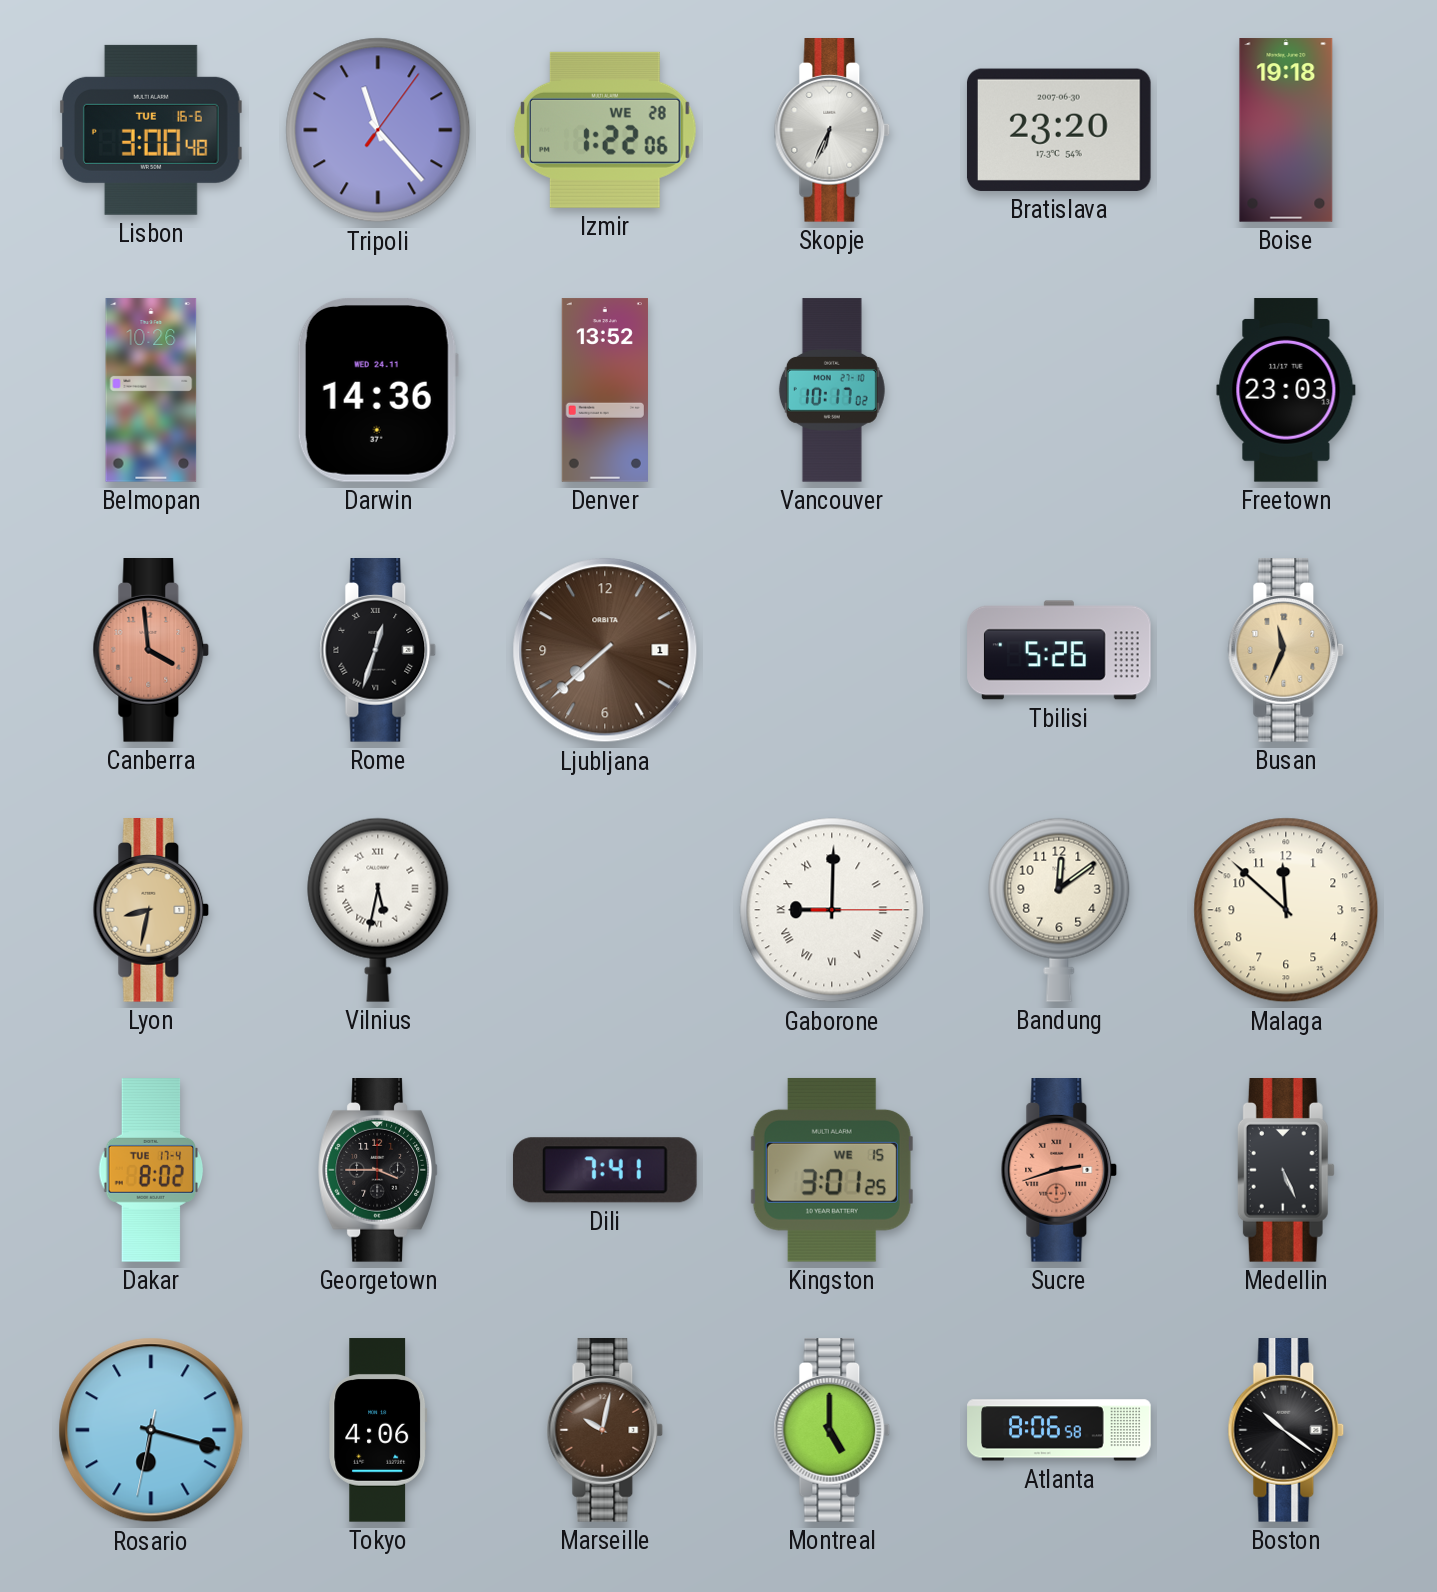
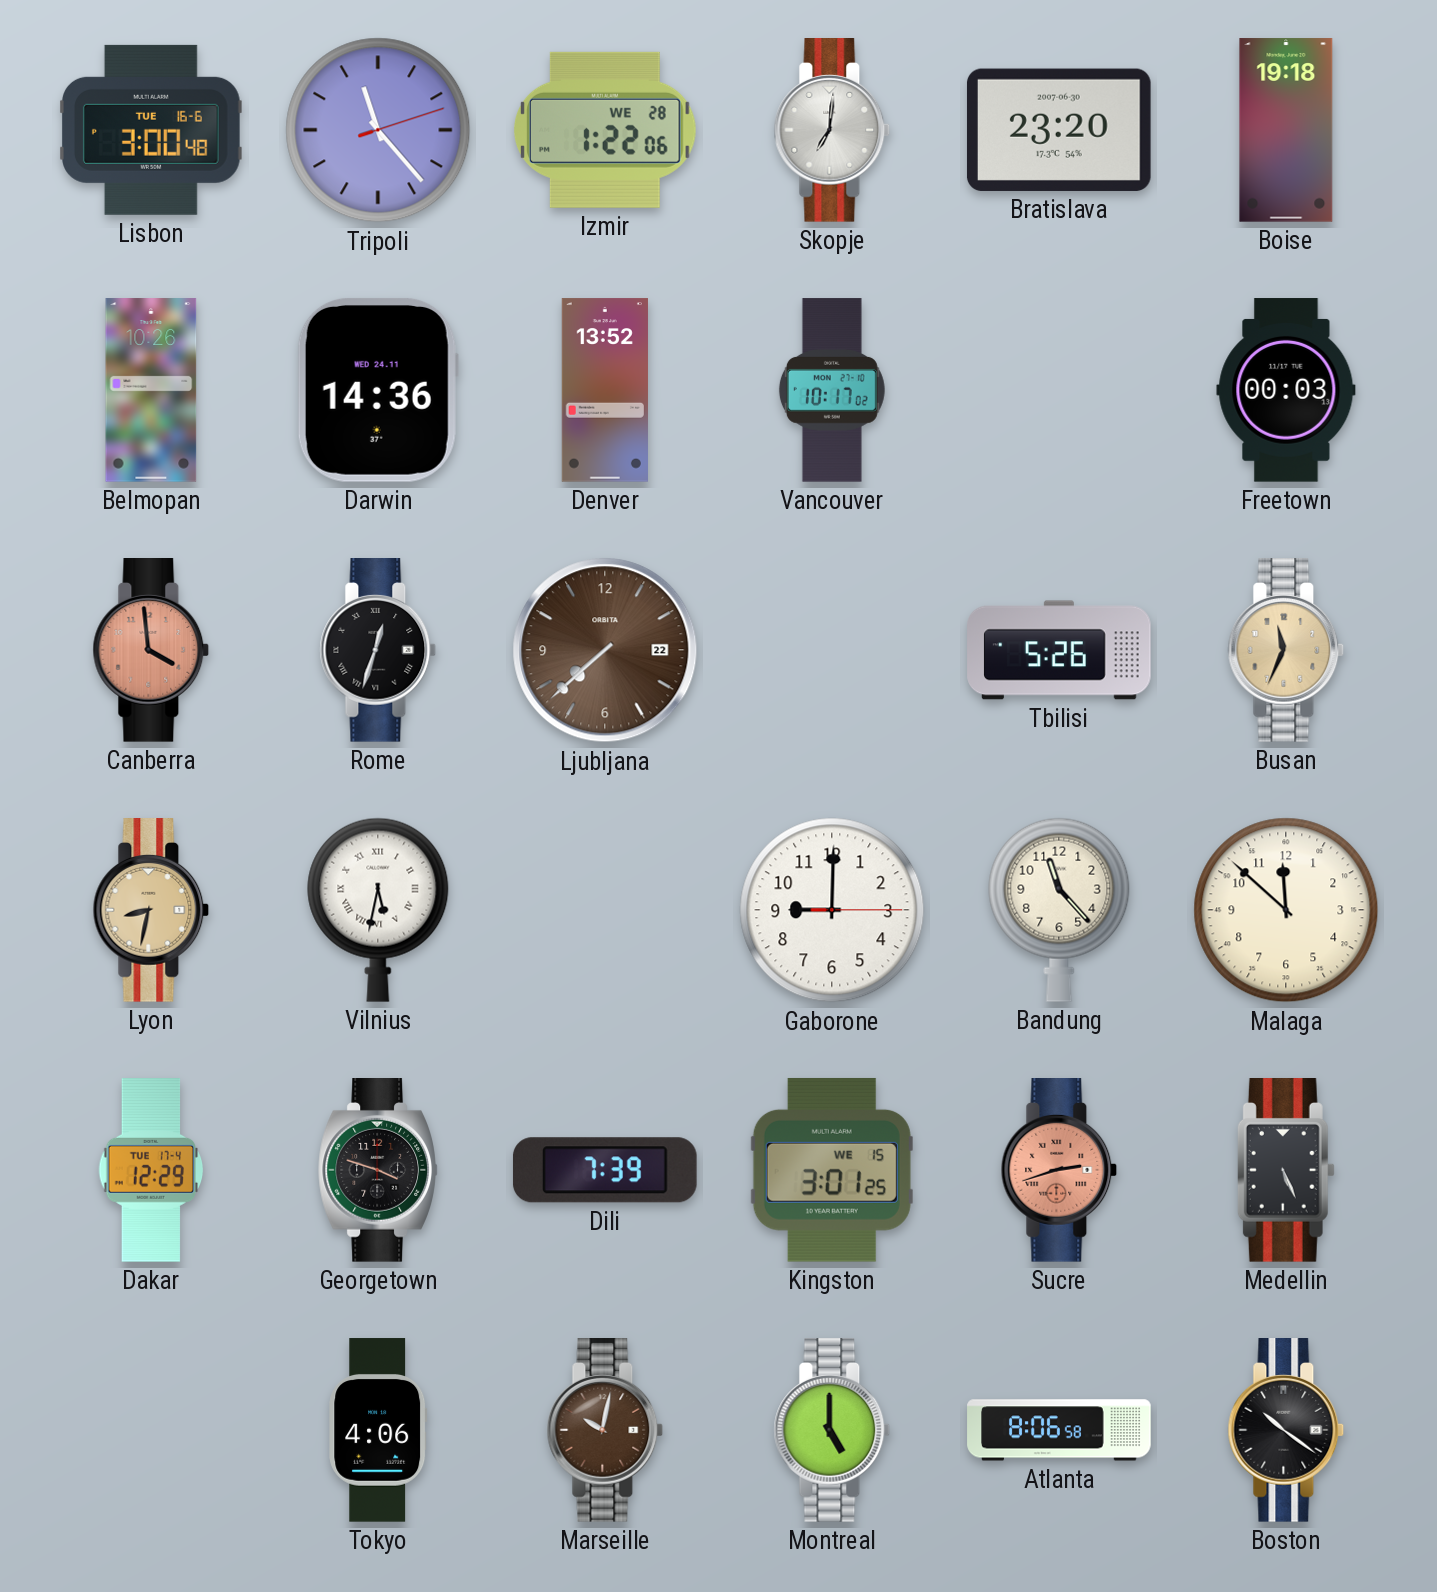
Tripoli: 11:23:06 -> 11:23:12
Skopje: 6:34 -> 7:01
Freetown: 23:03 -> 00:03
Ljubljana date: 1 -> 22
Gaborone numerals: Roman -> Arabic
Bandung: 12:09 -> 11:23
Dakar: 8:02 -> 12:29
Georgetown: 3:45 -> 3:48
Dili: 7:41 -> 7:39
Rosario: 6:17 -> none
